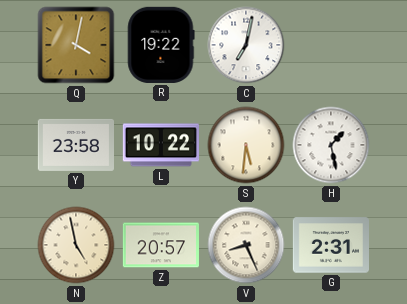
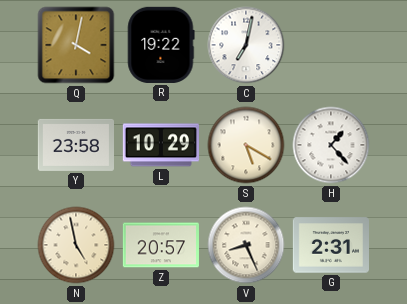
L: 10:22 -> 10:29
S: 5:31 -> 5:20
H: 1:28 -> 1:23
